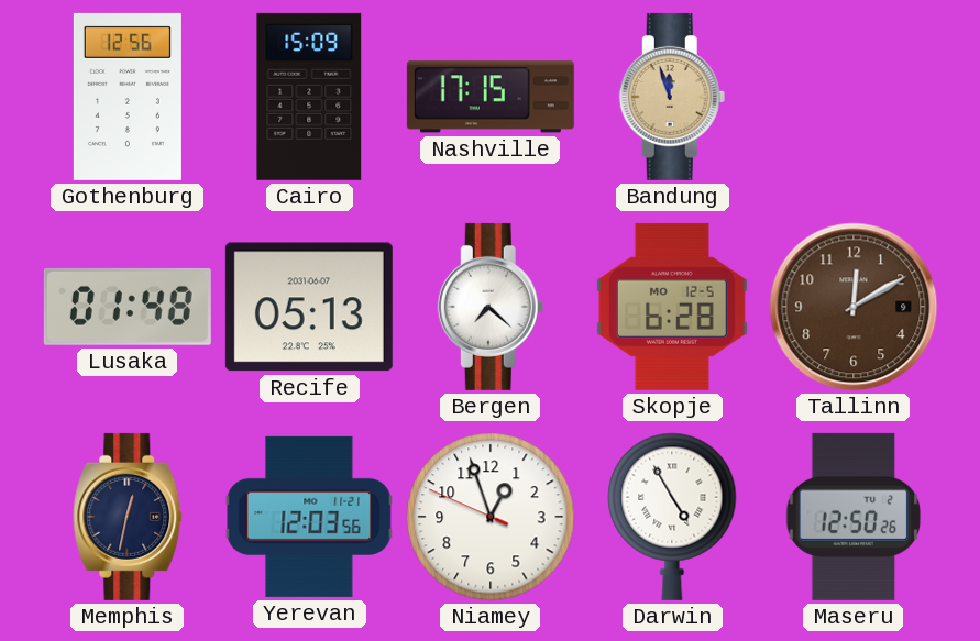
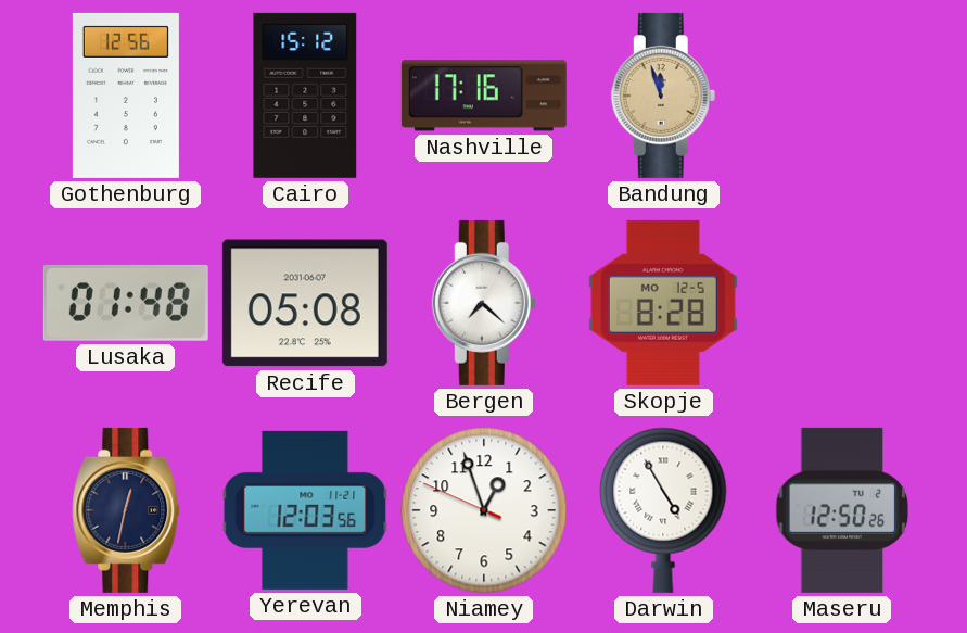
Cairo: 15:09 -> 15:12
Nashville: 17:15 -> 17:16
Recife: 05:13 -> 05:08
Skopje: 6:28 -> 8:28
Tallinn: 12:10 -> none
